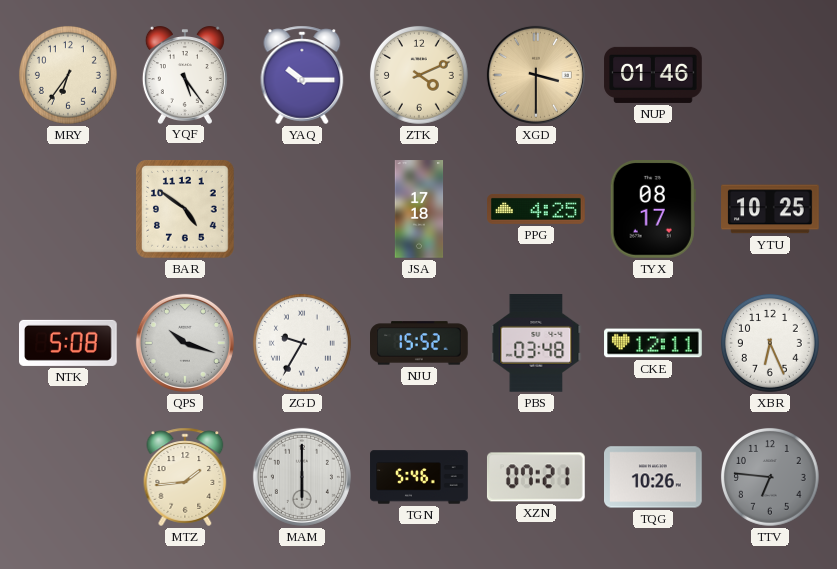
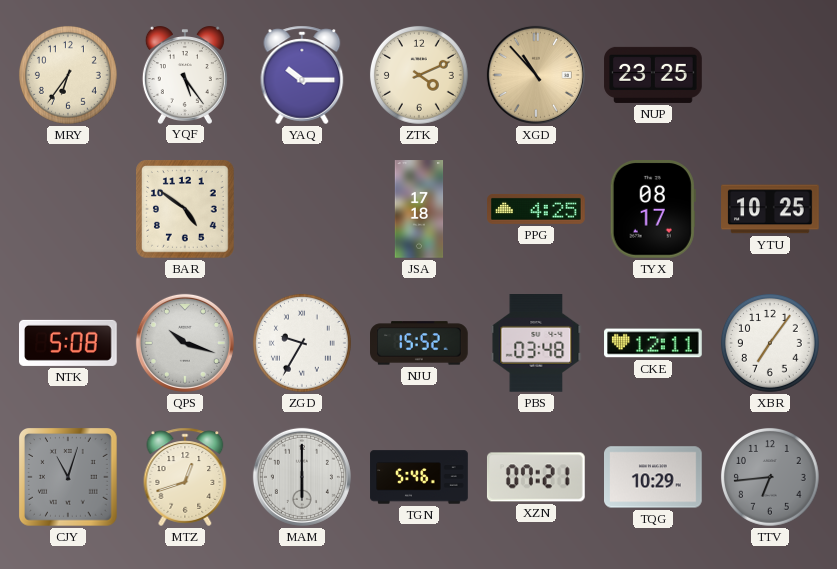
XGD: 3:30 -> 10:53
NUP: 01:46 -> 23:25
XBR: 6:26 -> 7:06
CJY: none -> 11:03
MTZ: 1:44 -> 12:42
TQG: 10:26 -> 10:29
TTV: 6:46 -> 6:44
